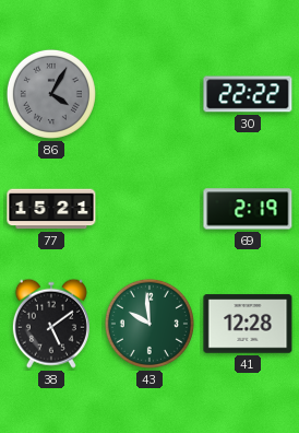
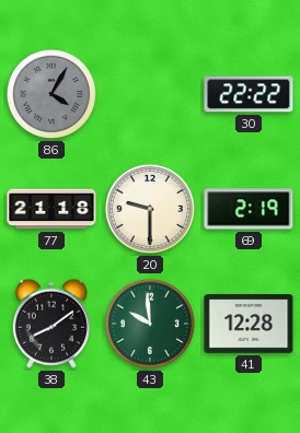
77: 15:21 -> 21:18
20: none -> 9:30
38: 5:09 -> 8:09
